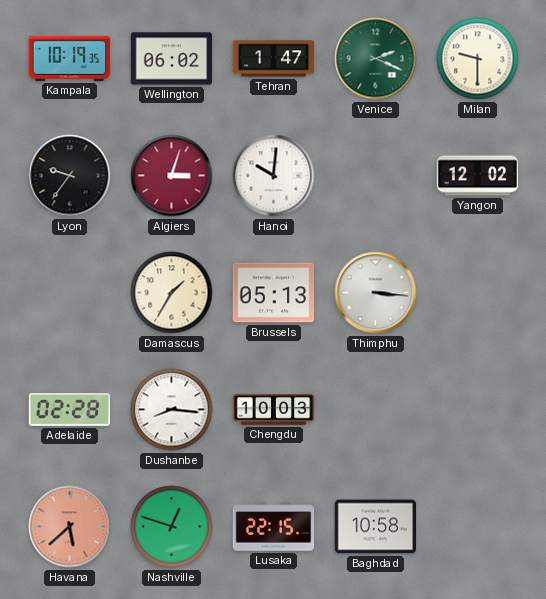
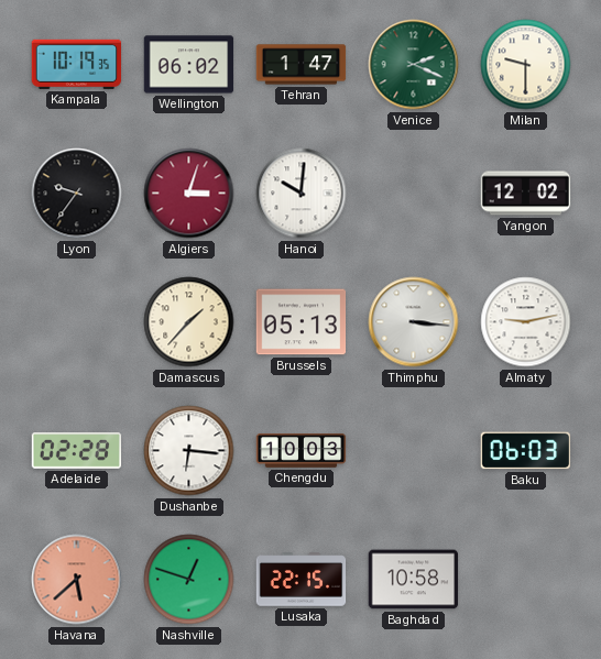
Damascus: 1:35 -> 1:37
Almaty: none -> 9:13
Dushanbe: 8:16 -> 6:16
Baku: none -> 06:03
